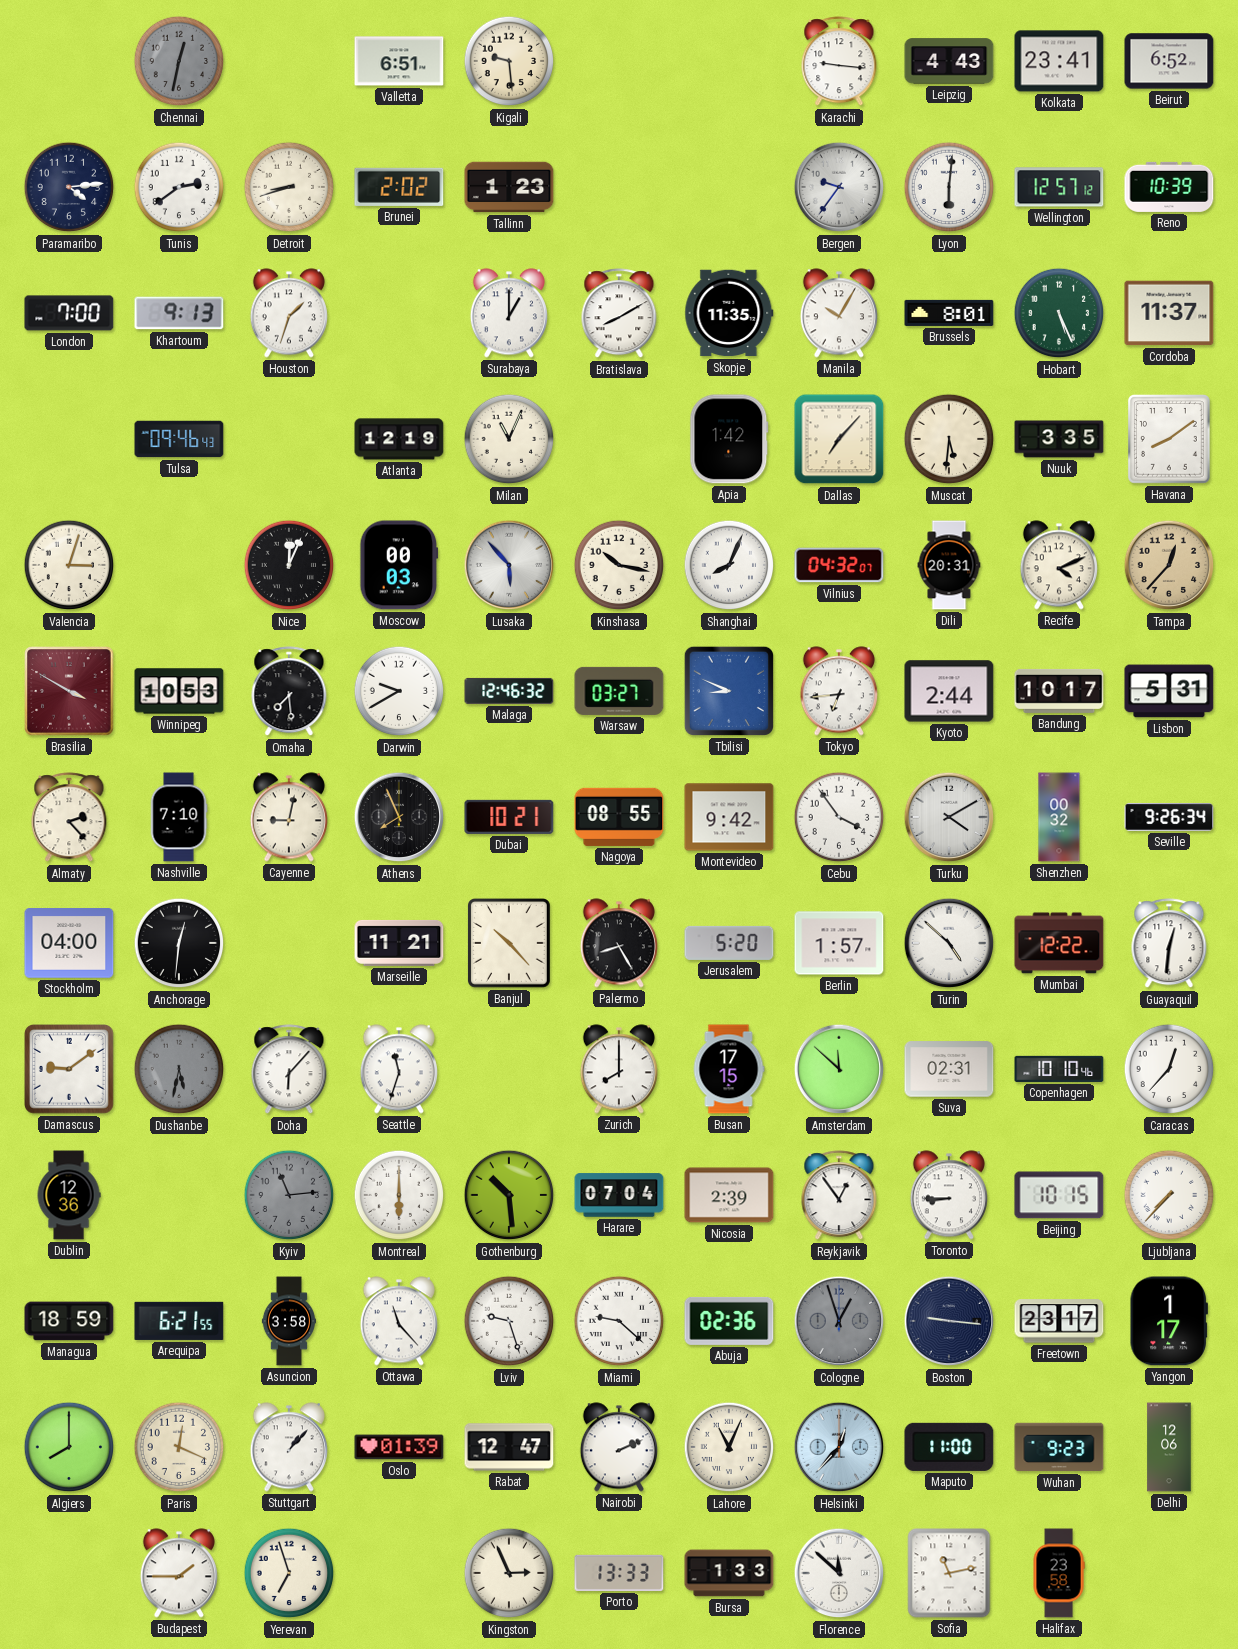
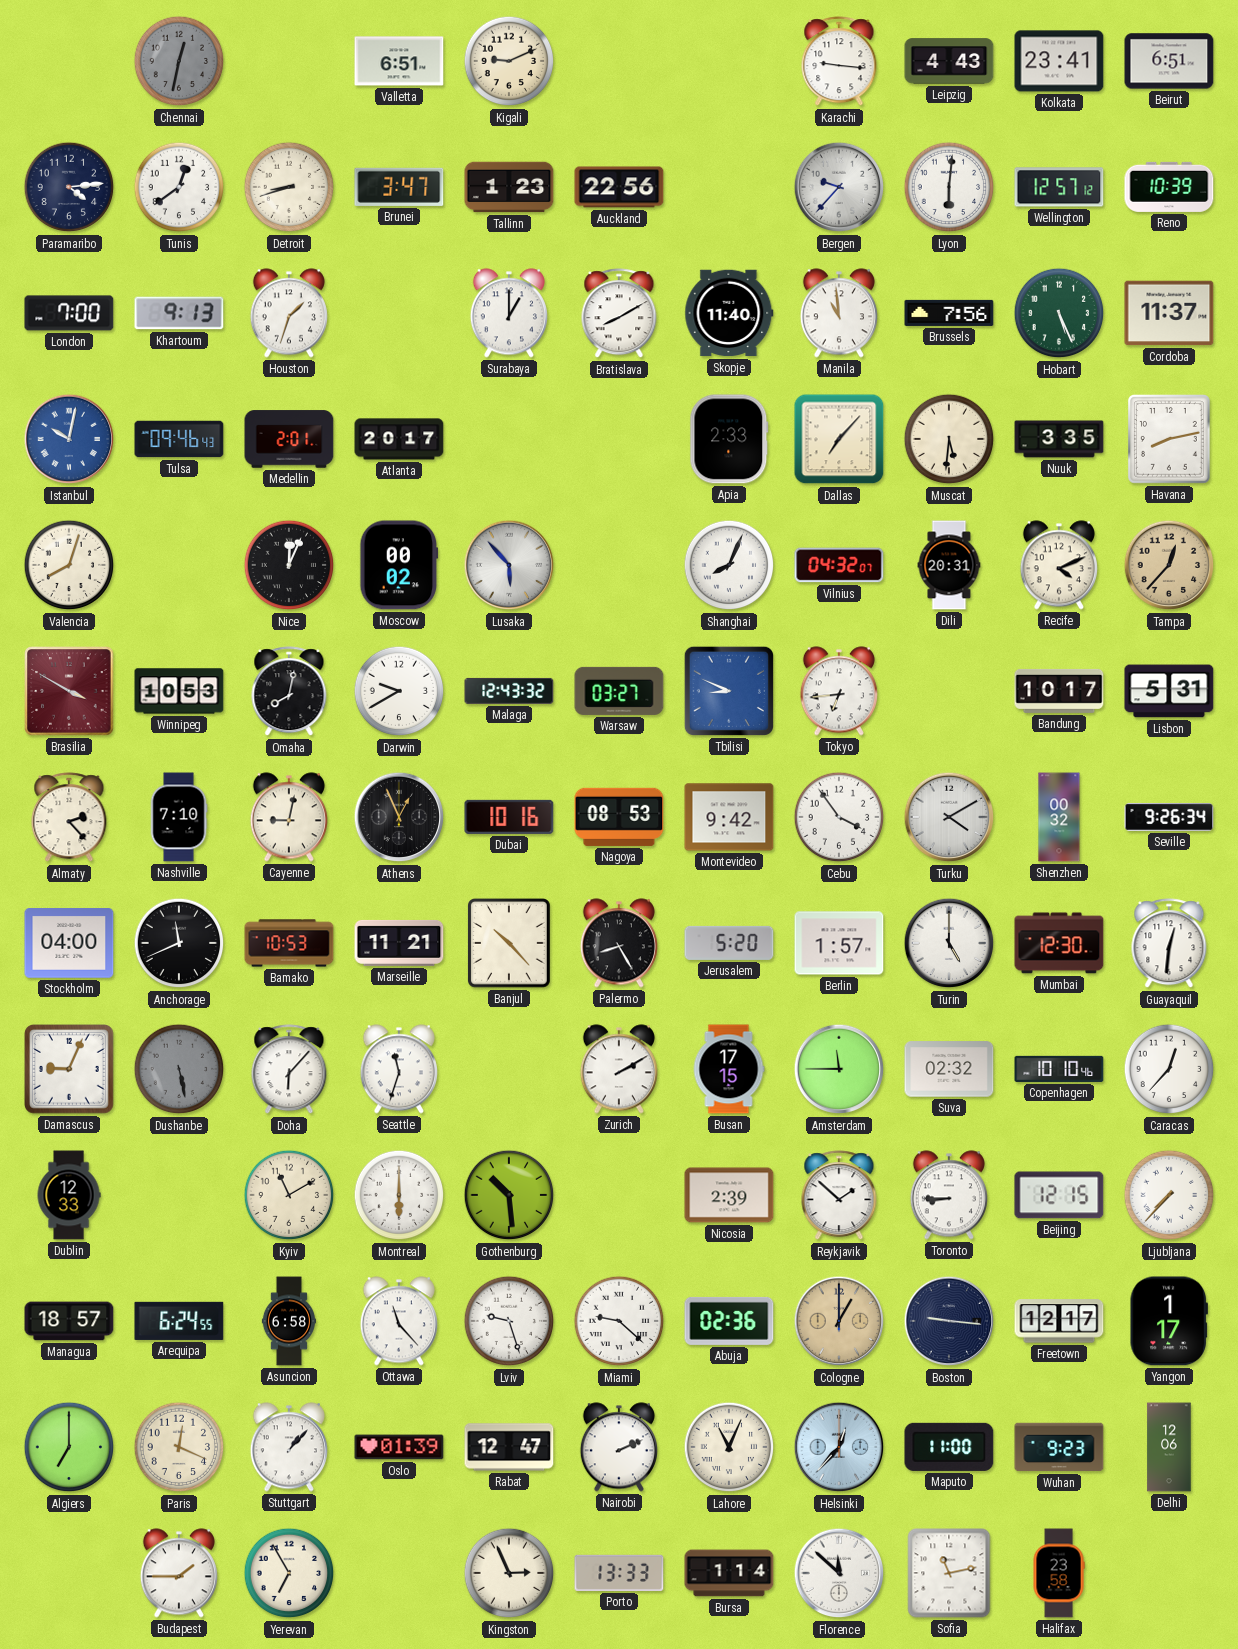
Kigali: 9:29 -> 9:11
Beirut: 6:52 -> 6:51
Tunis: 2:39 -> 12:39
Brunei: 2:02 -> 3:47
Auckland: none -> 22:56
Bergen: 9:36 -> 9:37
Skopje: 11:35 -> 11:40
Manila: 10:05 -> 10:59
Brussels: 8:01 -> 7:56
Istanbul: none -> 10:02
Medellin: none -> 2:01
Atlanta: 12:19 -> 20:17
Milan: 11:04 -> none
Apia: 1:42 -> 2:33
Havana: 8:09 -> 8:13
Valencia: 3:03 -> 8:03
Moscow: 00:03 -> 00:02
Kinshasa: 10:17 -> none
Omaha: 7:29 -> 8:02
Malaga: 12:46 -> 12:43
Kyoto: 2:44 -> none
Athens: 7:56 -> 12:56
Dubai: 10:21 -> 10:16
Nagoya: 08:55 -> 08:53
Anchorage: 12:31 -> 11:41
Bamako: none -> 10:53
Turin: 4:52 -> 5:00
Mumbai: 12:22 -> 12:30
Damascus: 9:09 -> 9:04
Dushanbe: 5:32 -> 5:28
Zurich: 8:00 -> 2:10
Amsterdam: 11:52 -> 11:45
Suva: 02:31 -> 02:32
Dublin: 12:36 -> 12:33
Kyiv: 11:14 -> 11:10
Kyiv dial: grey -> cream
Harare: 07:04 -> none
Reykjavik: 12:54 -> 1:52
Beijing: 10:15 -> 12:15
Managua: 18:59 -> 18:57
Arequipa: 6:21 -> 6:24
Asuncion: 3:58 -> 6:58
Cologne: 12:57 -> 1:00
Cologne dial: grey -> champagne
Freetown: 23:17 -> 12:17
Algiers: 8:00 -> 7:00
Yerevan: 6:57 -> 6:55
Bursa: 1:33 -> 1:14
